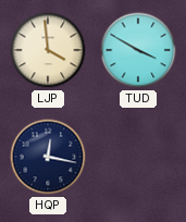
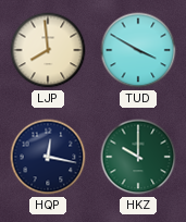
LJP: 3:59 -> 7:59
HKZ: none -> 10:00
